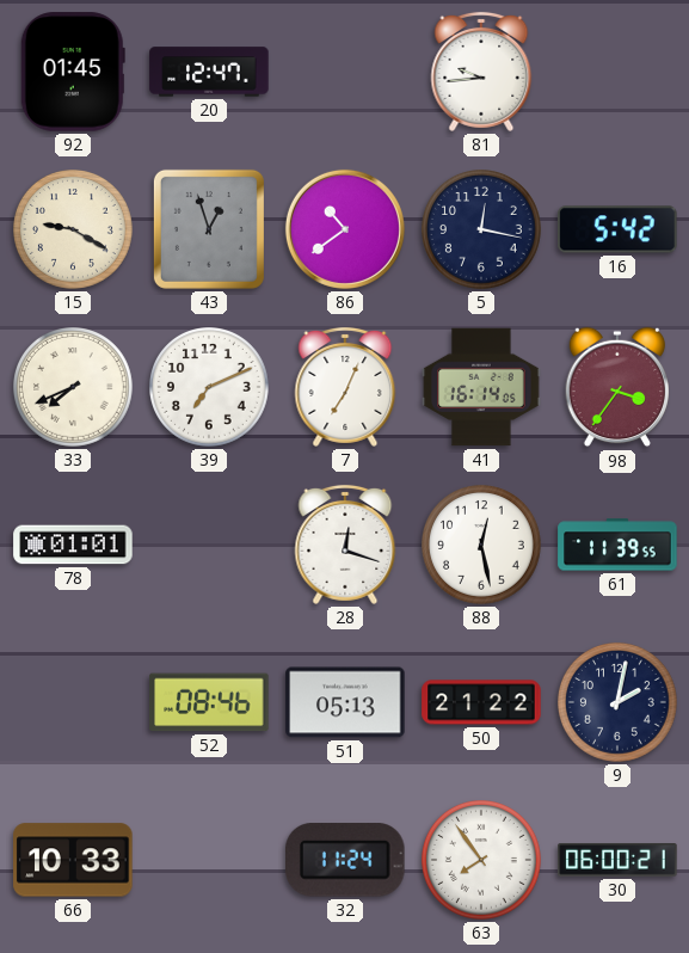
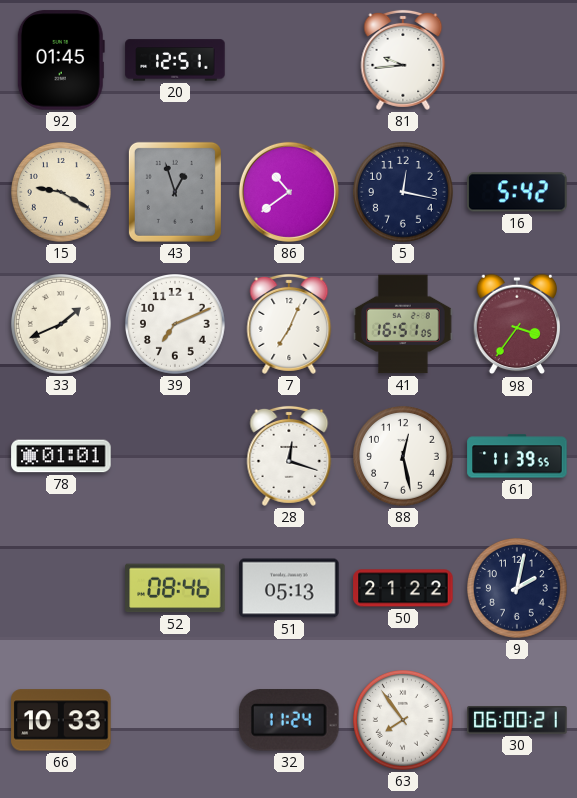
20: 12:47 -> 12:51
33: 7:41 -> 1:41
41: 16:14 -> 16:51
